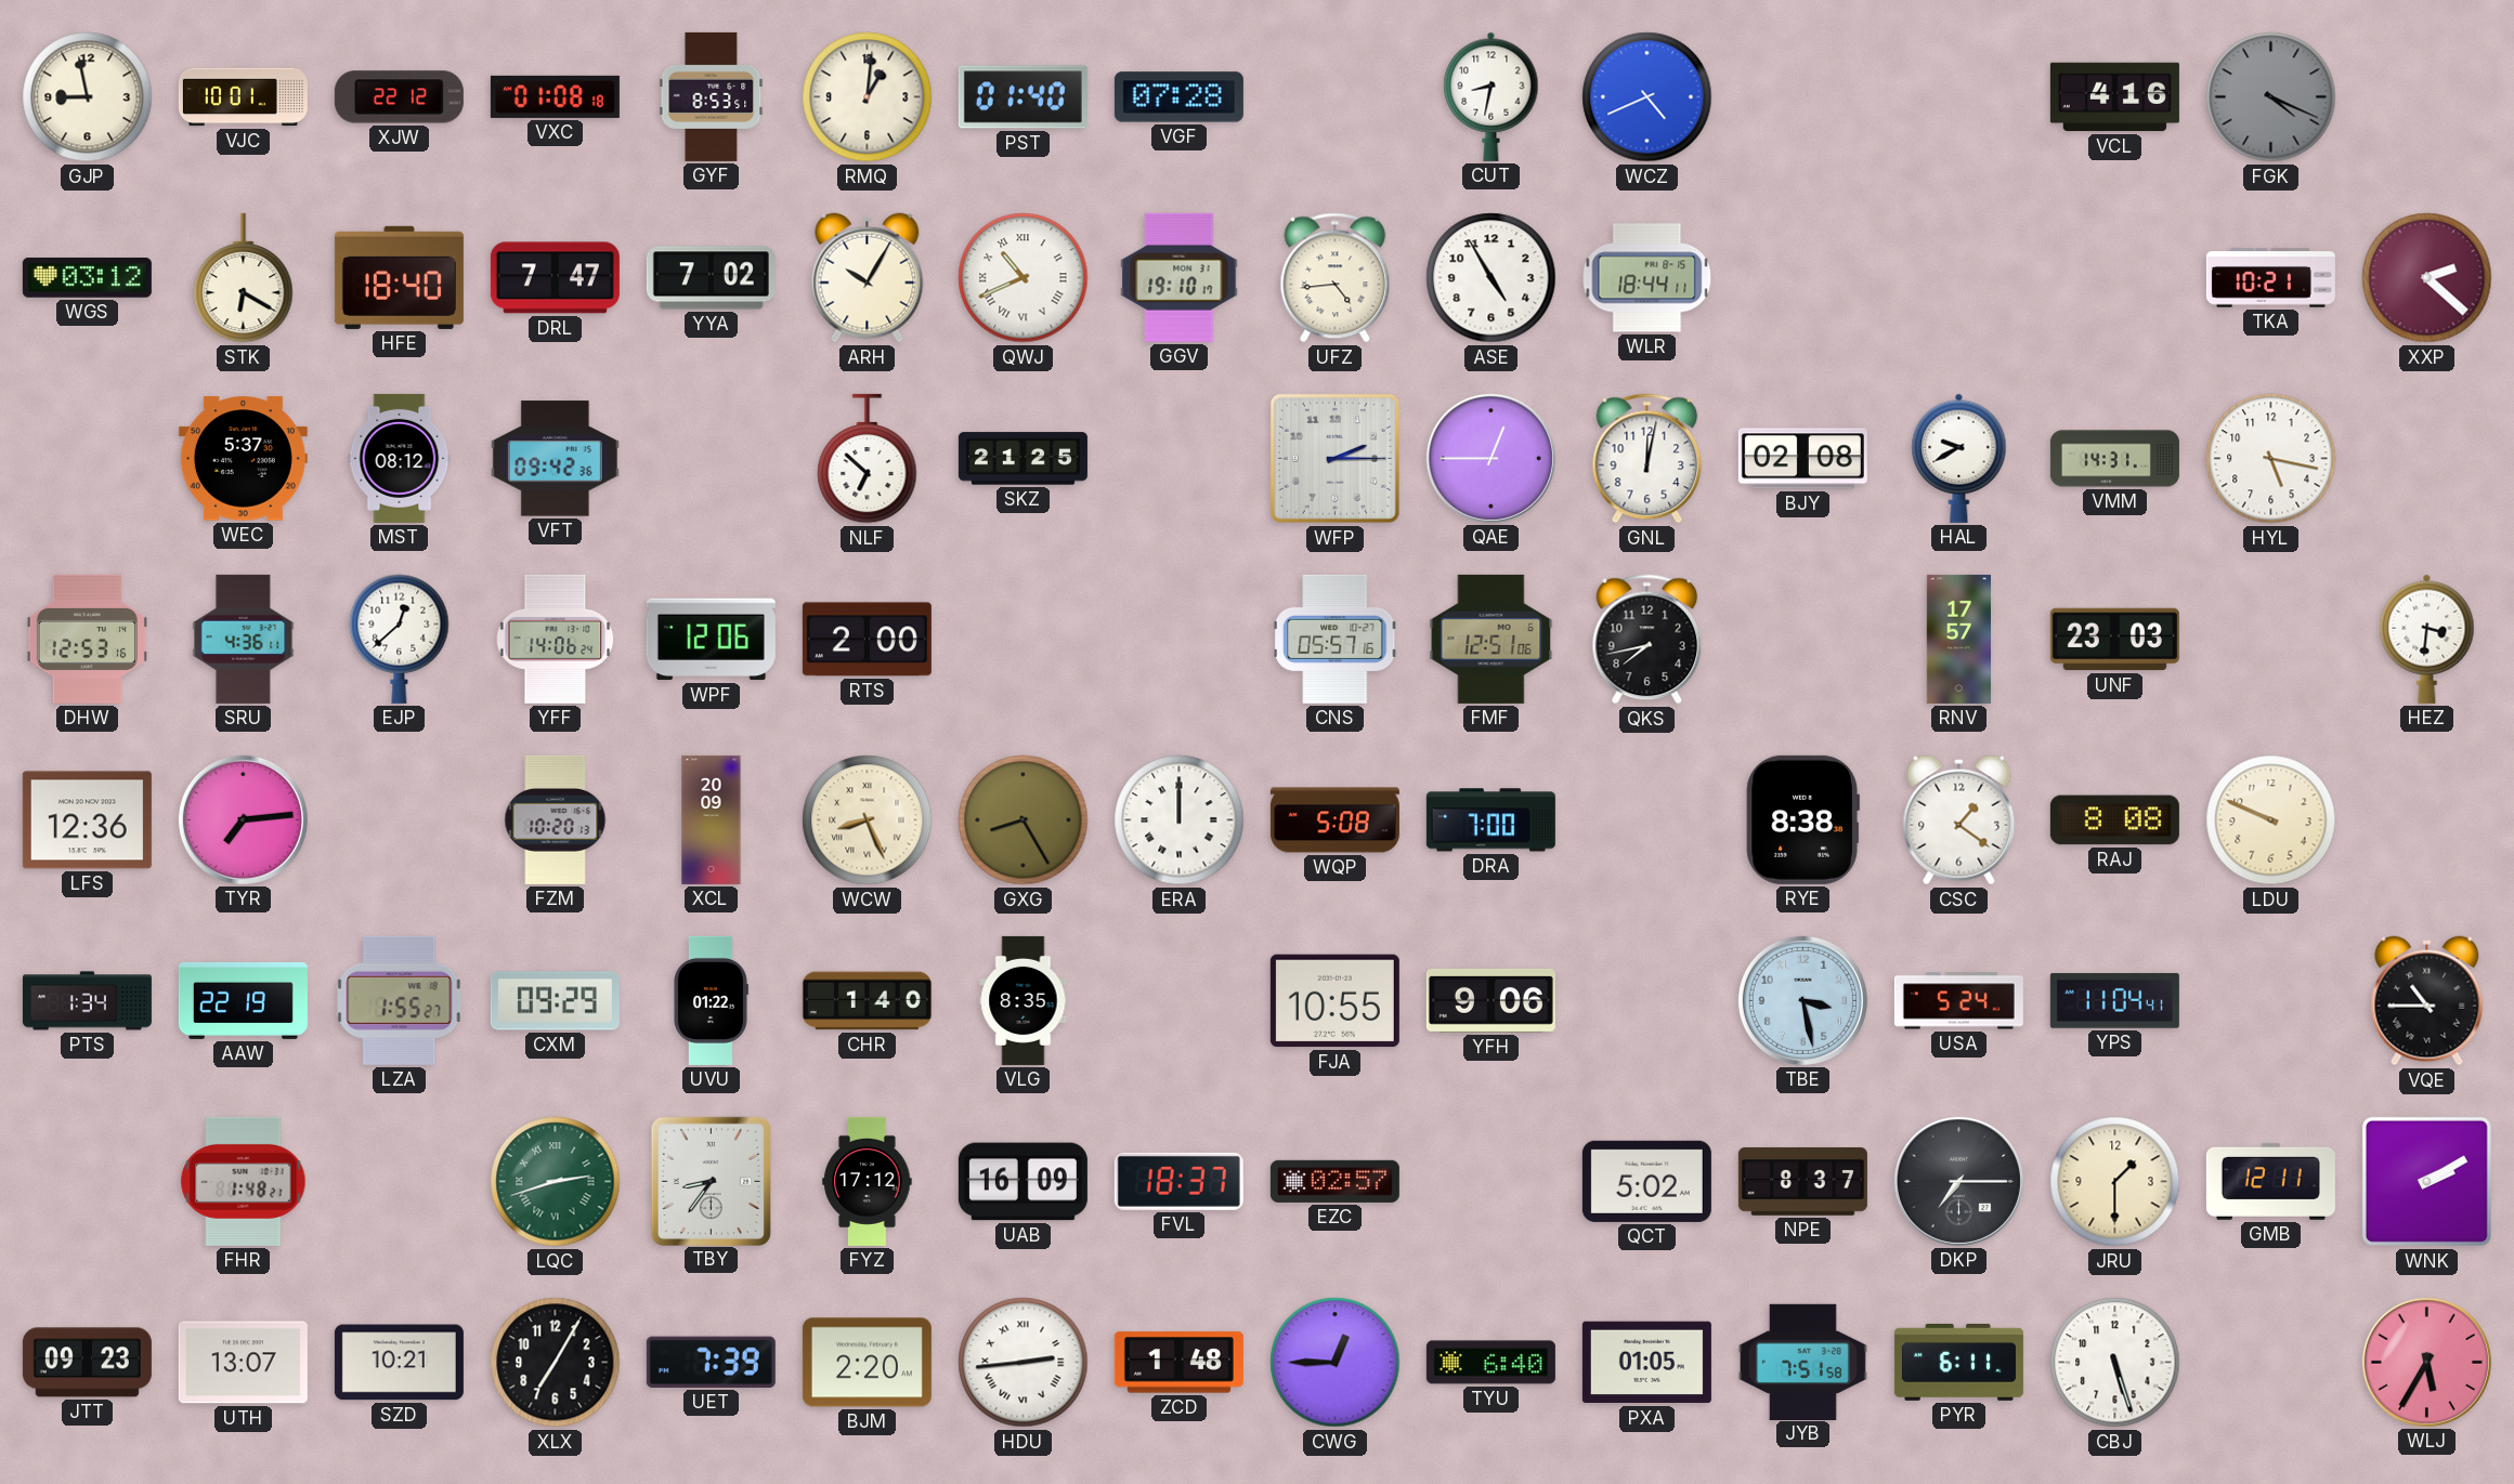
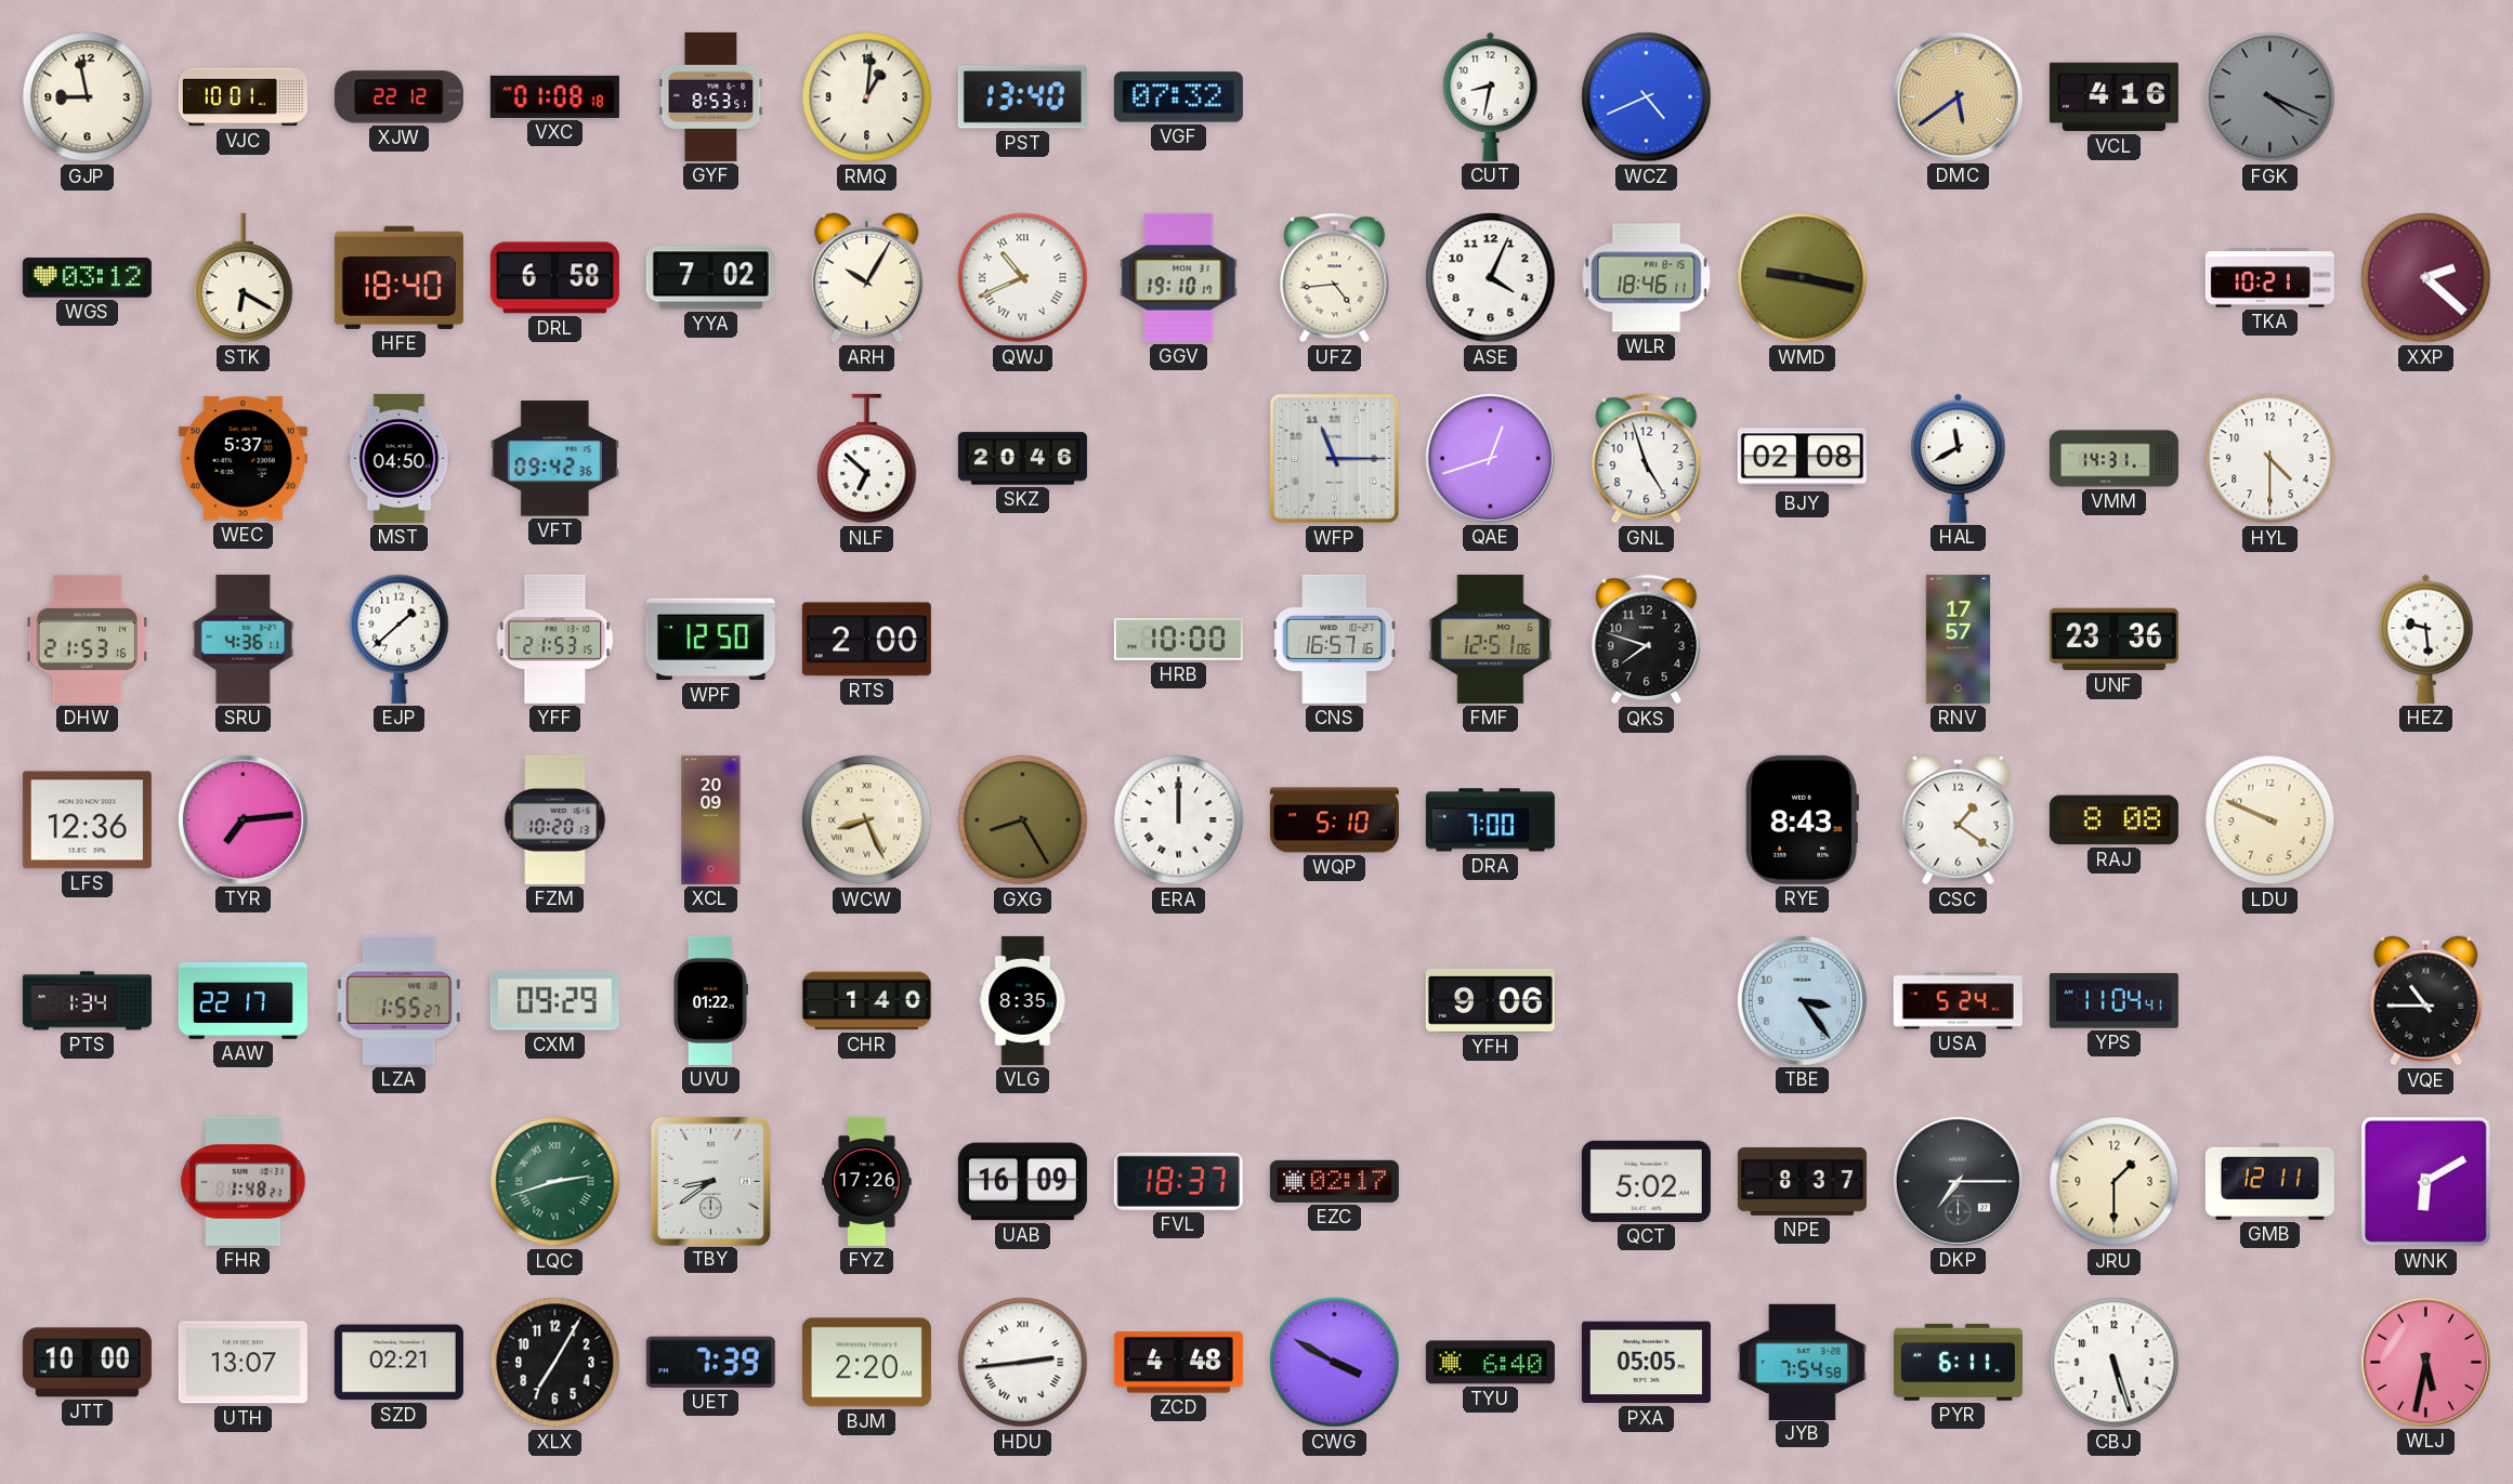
PST: 01:40 -> 13:40
VGF: 07:28 -> 07:32
DMC: none -> 5:39
DRL: 7:47 -> 6:58
ASE: 4:55 -> 4:04
WLR: 18:44 -> 18:46
WMD: none -> 9:17
MST: 08:12 -> 04:50
SKZ: 21:25 -> 20:46
WFP: 2:15 -> 11:15
QAE: 12:45 -> 12:42
GNL: 12:02 -> 4:57
HAL: 9:40 -> 11:40
HYL: 5:17 -> 4:30
DHW: 12:53 -> 21:53
EJP: 12:38 -> 1:38
YFF: 14:06 -> 21:53
WPF: 12:06 -> 12:50
HRB: none -> 10:00
CNS: 05:57 -> 16:57
QKS: 7:43 -> 7:48
UNF: 23:03 -> 23:36
HEZ: 3:31 -> 9:29
WQP: 5:08 -> 5:10
RYE: 8:38 -> 8:43
AAW: 22:19 -> 22:17
FJA: 10:55 -> none
TBE: 3:28 -> 3:24
TBY: 8:36 -> 8:39
FYZ: 17:12 -> 17:26
EZC: 02:57 -> 02:17
WNK: 2:10 -> 6:10
JTT: 09:23 -> 10:00
SZD: 10:21 -> 02:21
ZCD: 1:48 -> 4:48
CWG: 12:45 -> 3:50
PXA: 01:05 -> 05:05
JYB: 7:51 -> 7:54
WLJ: 5:35 -> 5:32
